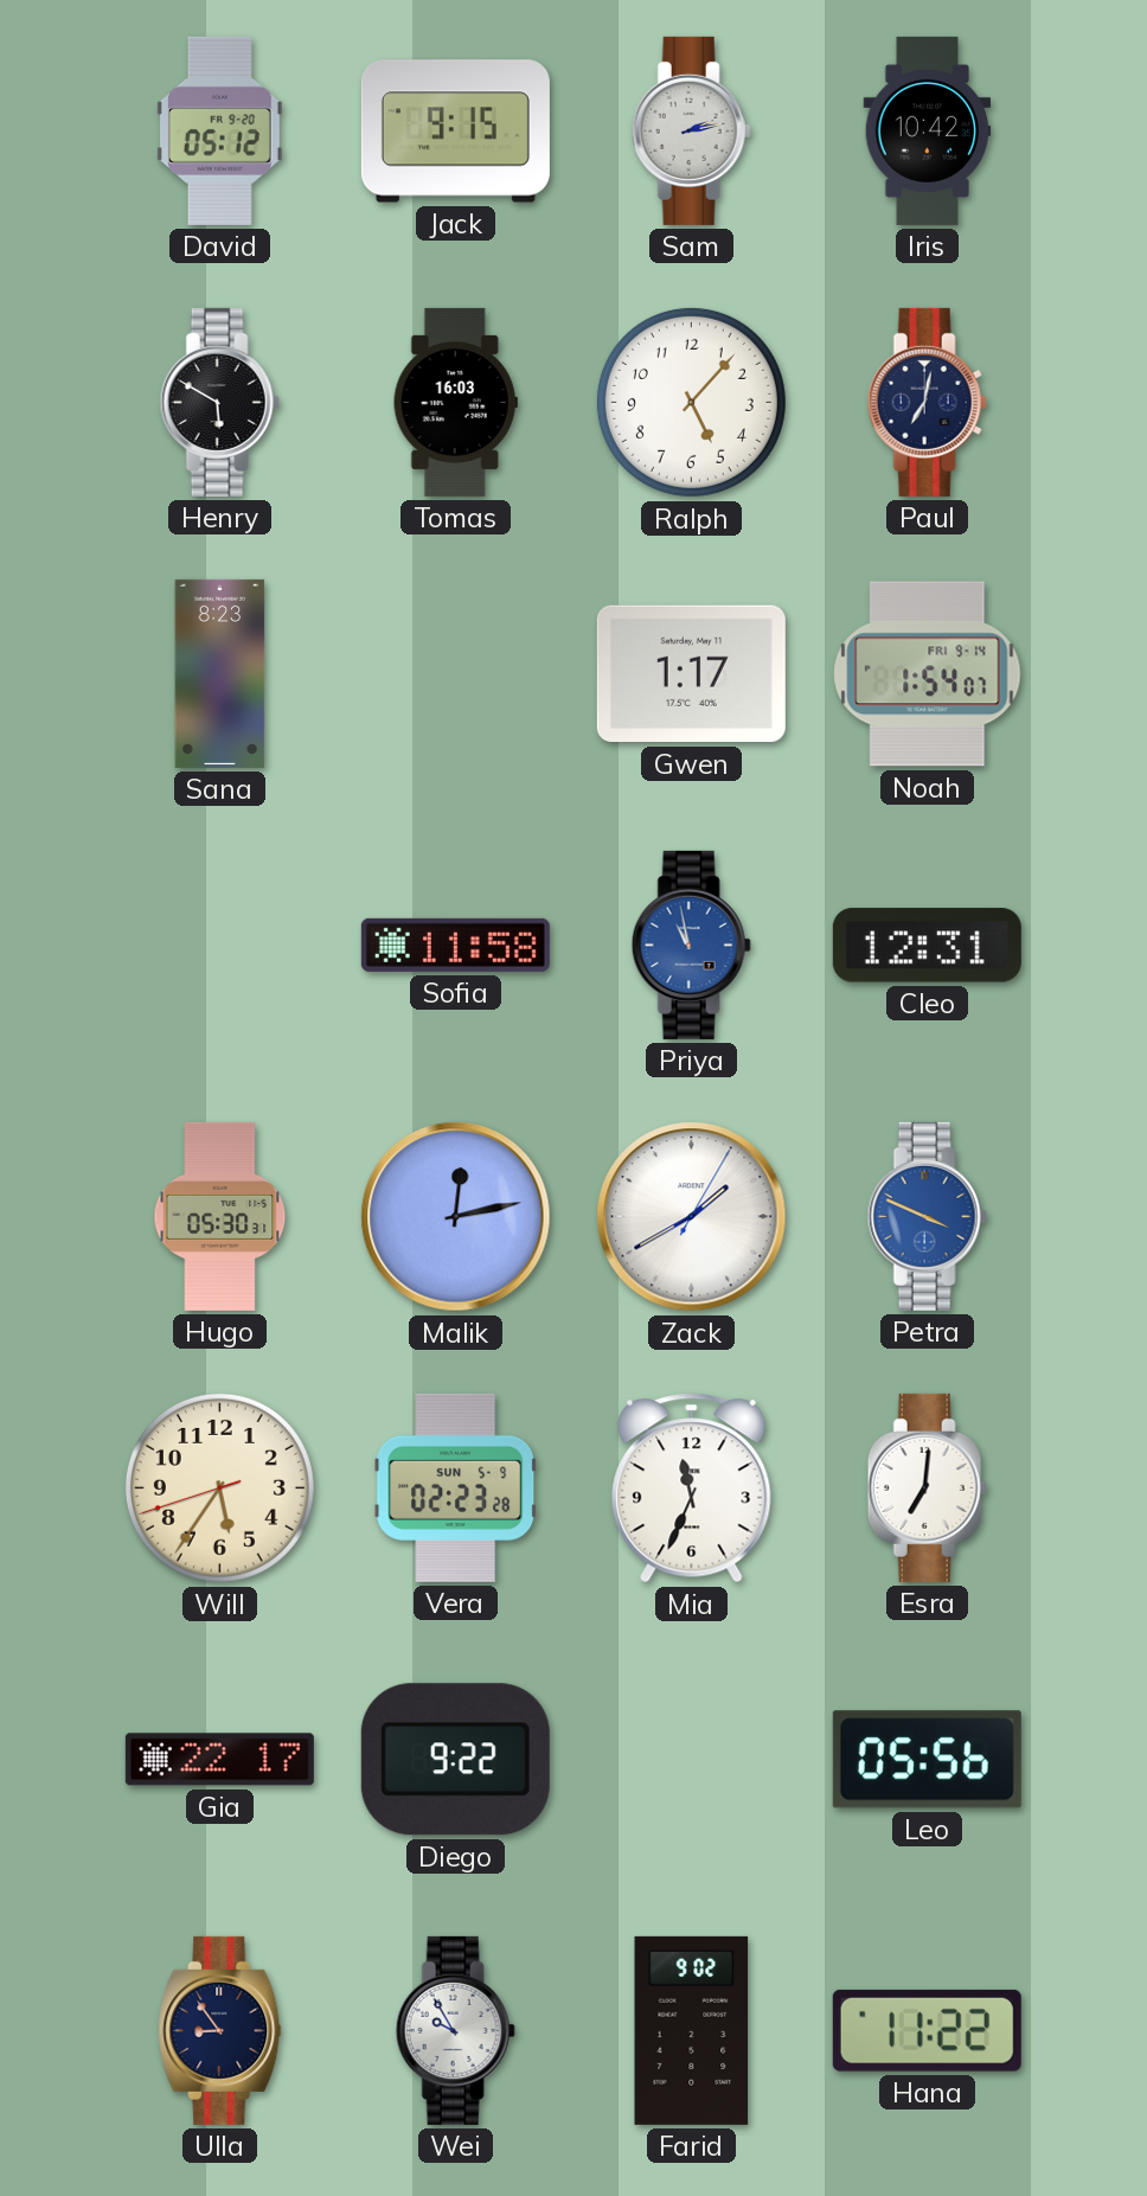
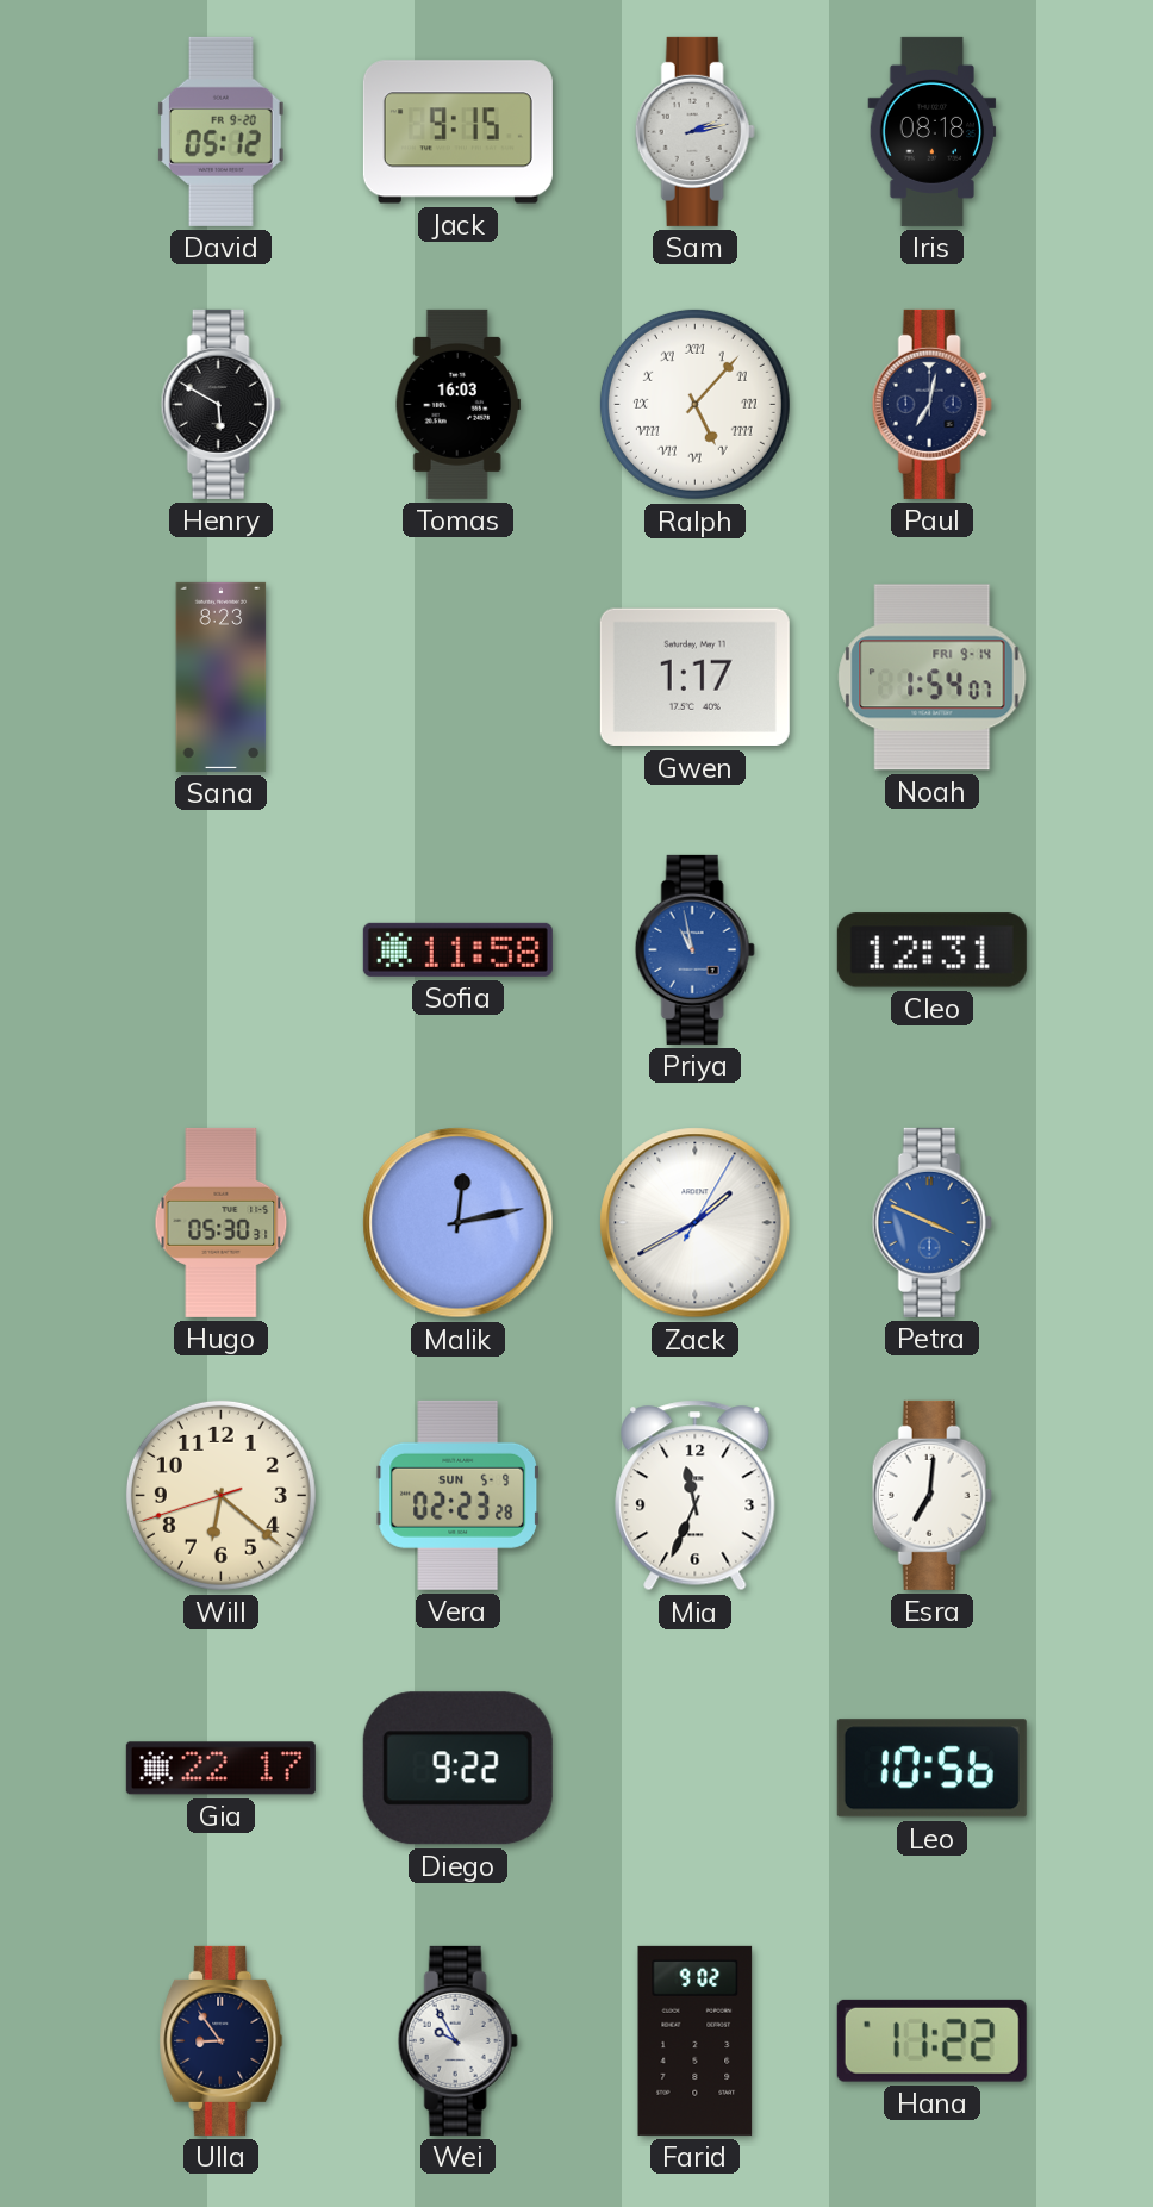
Iris: 10:42 -> 08:18
Ralph numerals: Arabic -> Roman
Will: 5:35 -> 6:21
Leo: 05:56 -> 10:56
